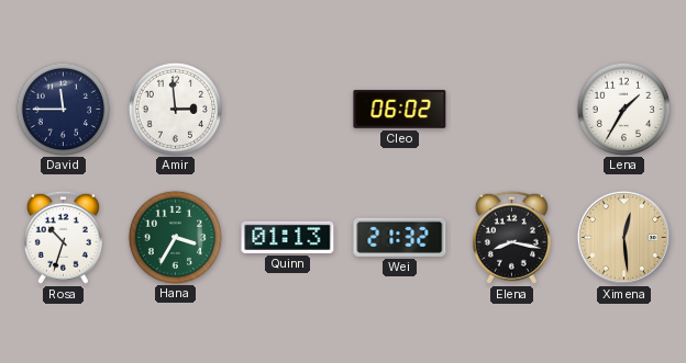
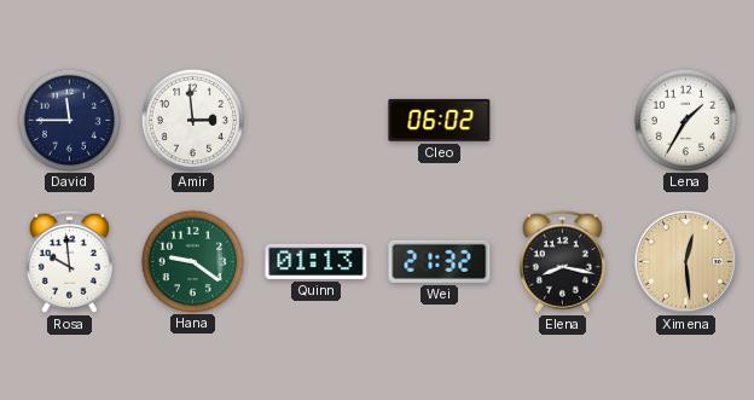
Rosa: 10:33 -> 9:59
Hana: 3:35 -> 9:21
